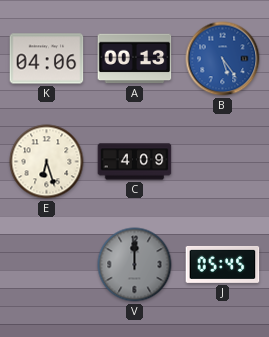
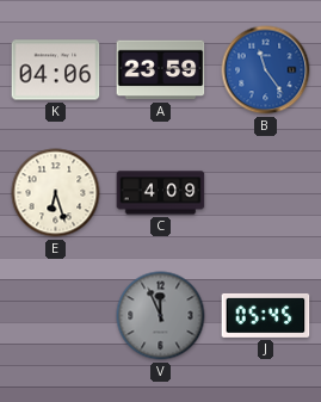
A: 00:13 -> 23:59
B: 5:24 -> 11:24
V: 12:00 -> 11:56
